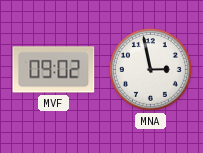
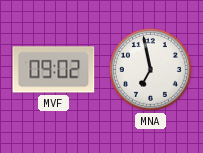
MNA: 2:58 -> 6:58
